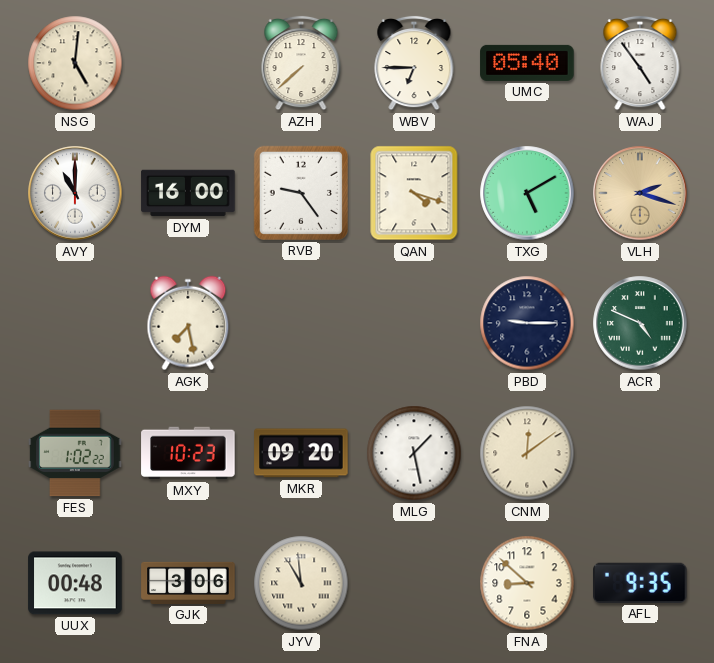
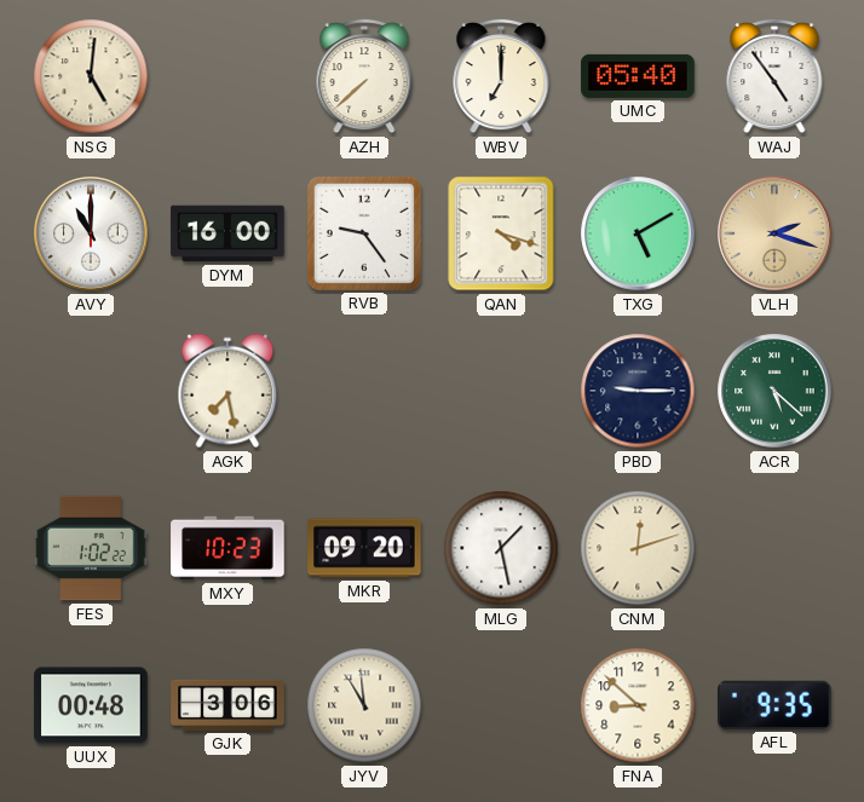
WBV: 6:45 -> 7:00
ACR: 4:49 -> 5:22
CNM: 12:09 -> 12:12
